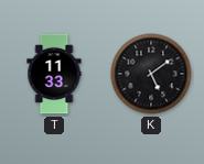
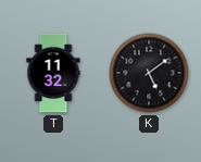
T: 11:33 -> 11:32
